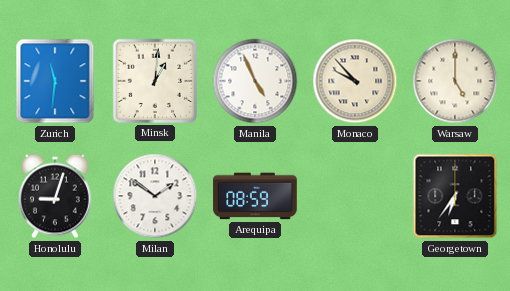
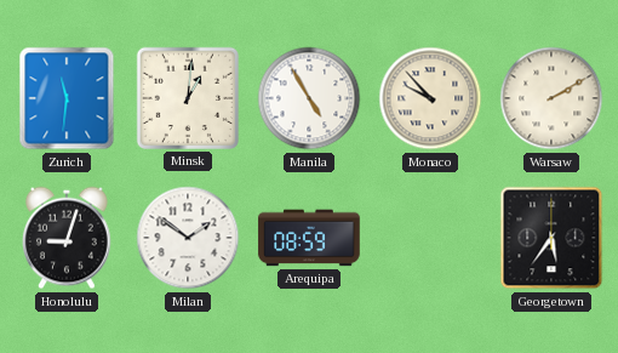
Manila: 4:56 -> 4:55
Warsaw: 5:00 -> 2:10
Georgetown: 6:36 -> 5:36
